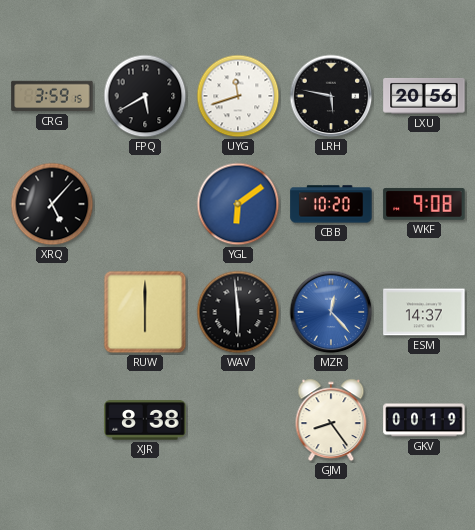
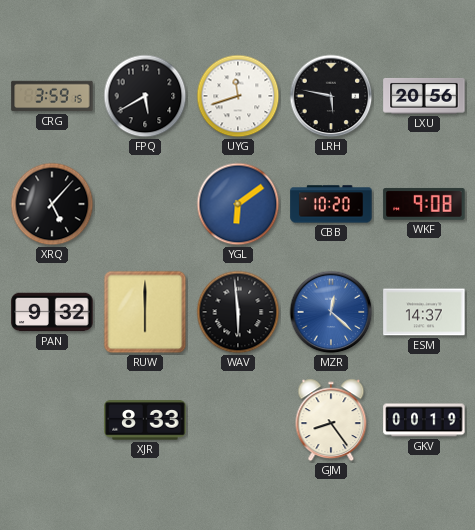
PAN: none -> 9:32
MZR: 12:23 -> 12:22
XJR: 8:38 -> 8:33
